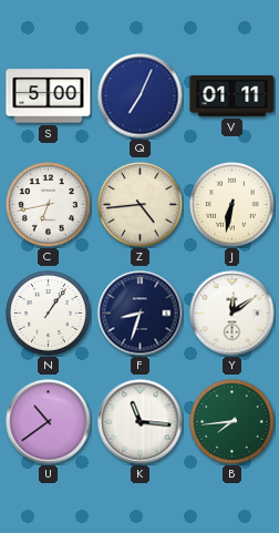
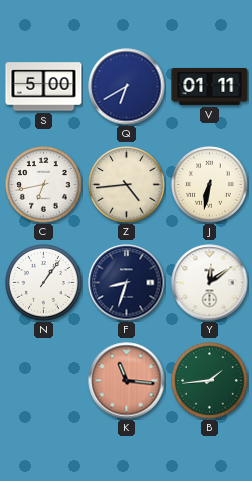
Q: 7:04 -> 6:40
U: 10:39 -> none
K dial: white -> salmon
B: 7:44 -> 1:44
